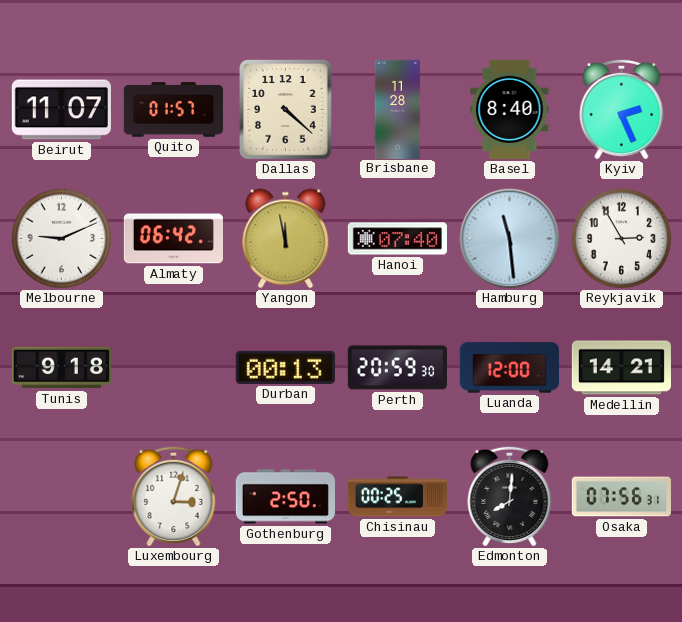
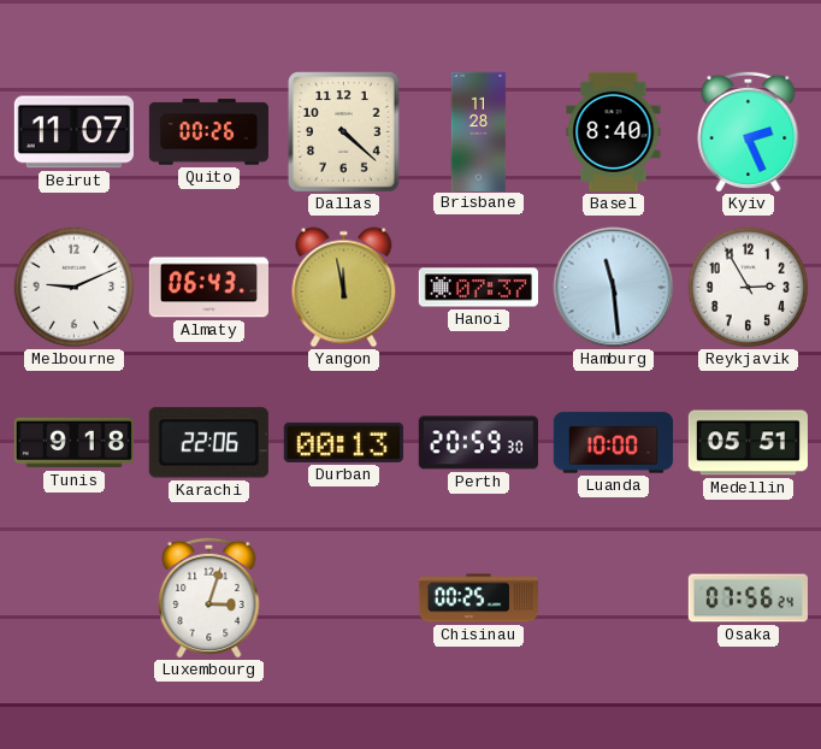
Quito: 01:57 -> 00:26
Almaty: 06:42 -> 06:43
Hanoi: 07:40 -> 07:37
Karachi: none -> 22:06
Luanda: 12:00 -> 10:00
Medellin: 14:21 -> 05:51
Gothenburg: 2:50 -> none
Edmonton: 8:01 -> none
Osaka: 07:56:31 -> 07:56:24
